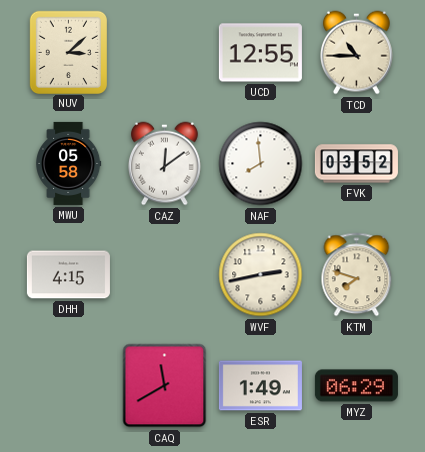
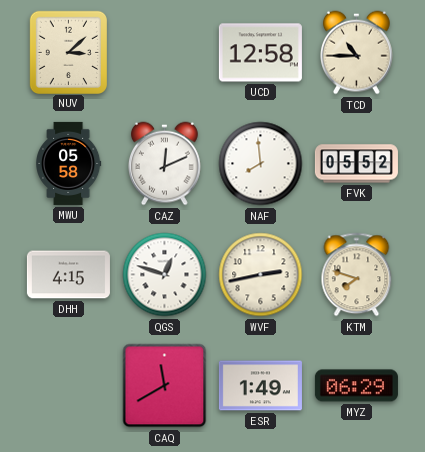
UCD: 12:55 -> 12:58
CAZ: 12:09 -> 12:11
FVK: 03:52 -> 05:52
QGS: none -> 12:48
